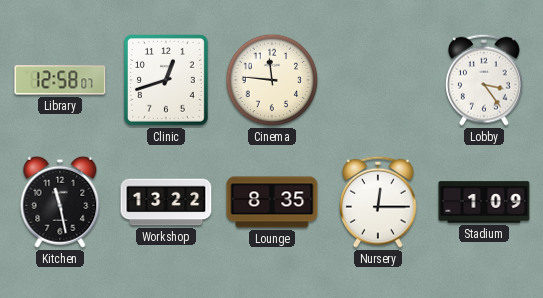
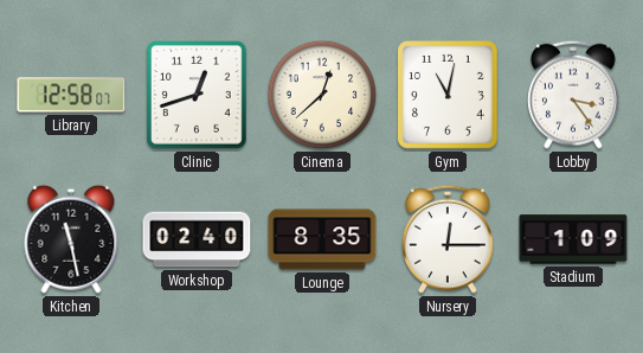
Cinema: 11:46 -> 12:38
Gym: none -> 11:02
Workshop: 13:22 -> 02:40
